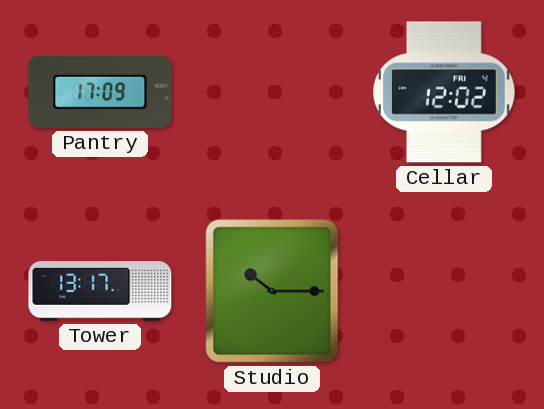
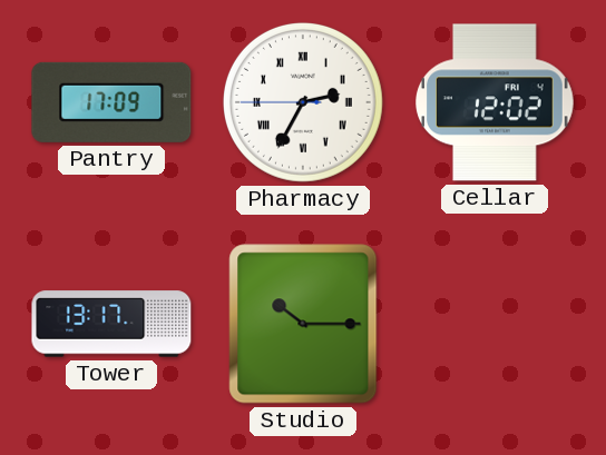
Pharmacy: none -> 2:34
